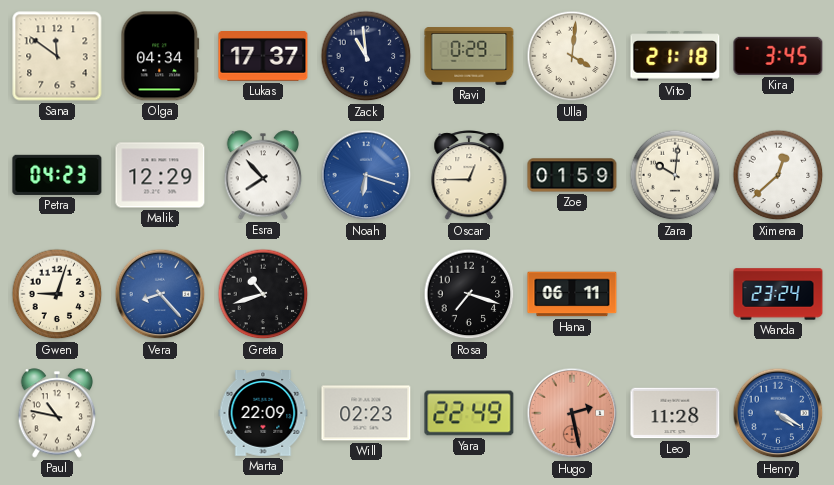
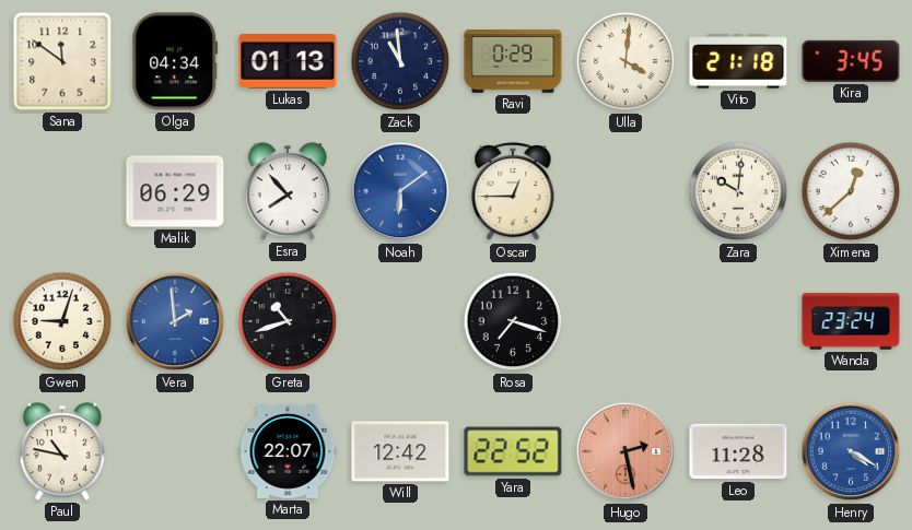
Lukas: 17:37 -> 01:13
Petra: 04:23 -> none
Malik: 12:29 -> 06:29
Noah: 6:18 -> 6:09
Zoe: 01:59 -> none
Vera: 8:23 -> 1:59
Hana: 06:11 -> none
Marta: 22:09 -> 22:07
Will: 02:23 -> 12:42
Yara: 22:49 -> 22:52
